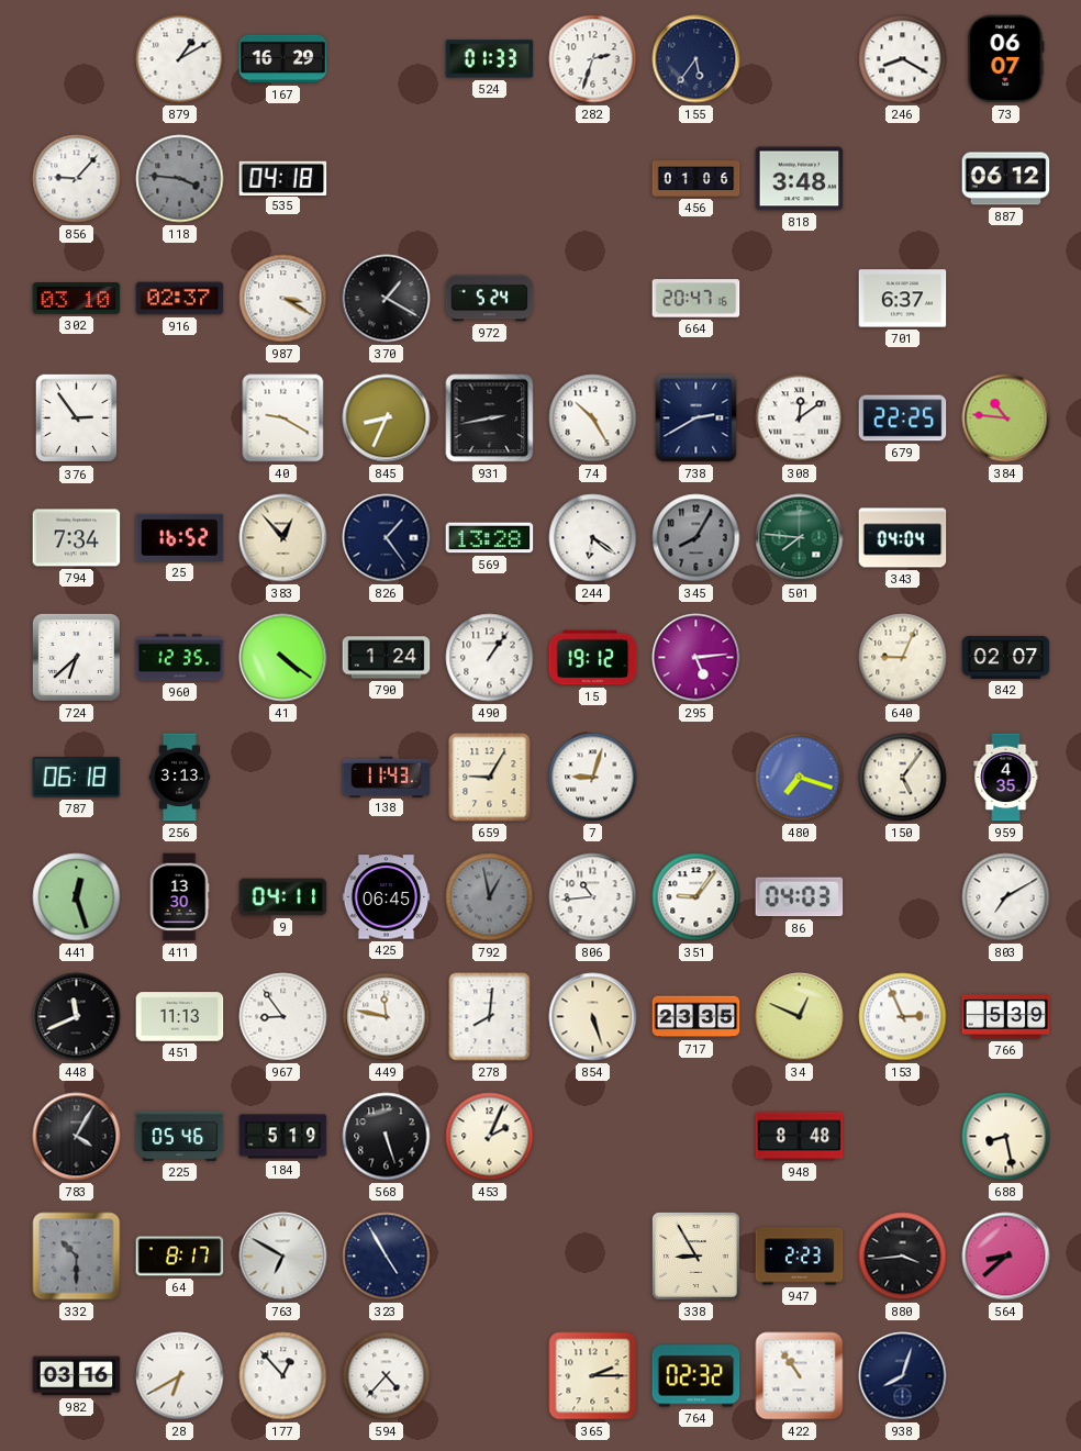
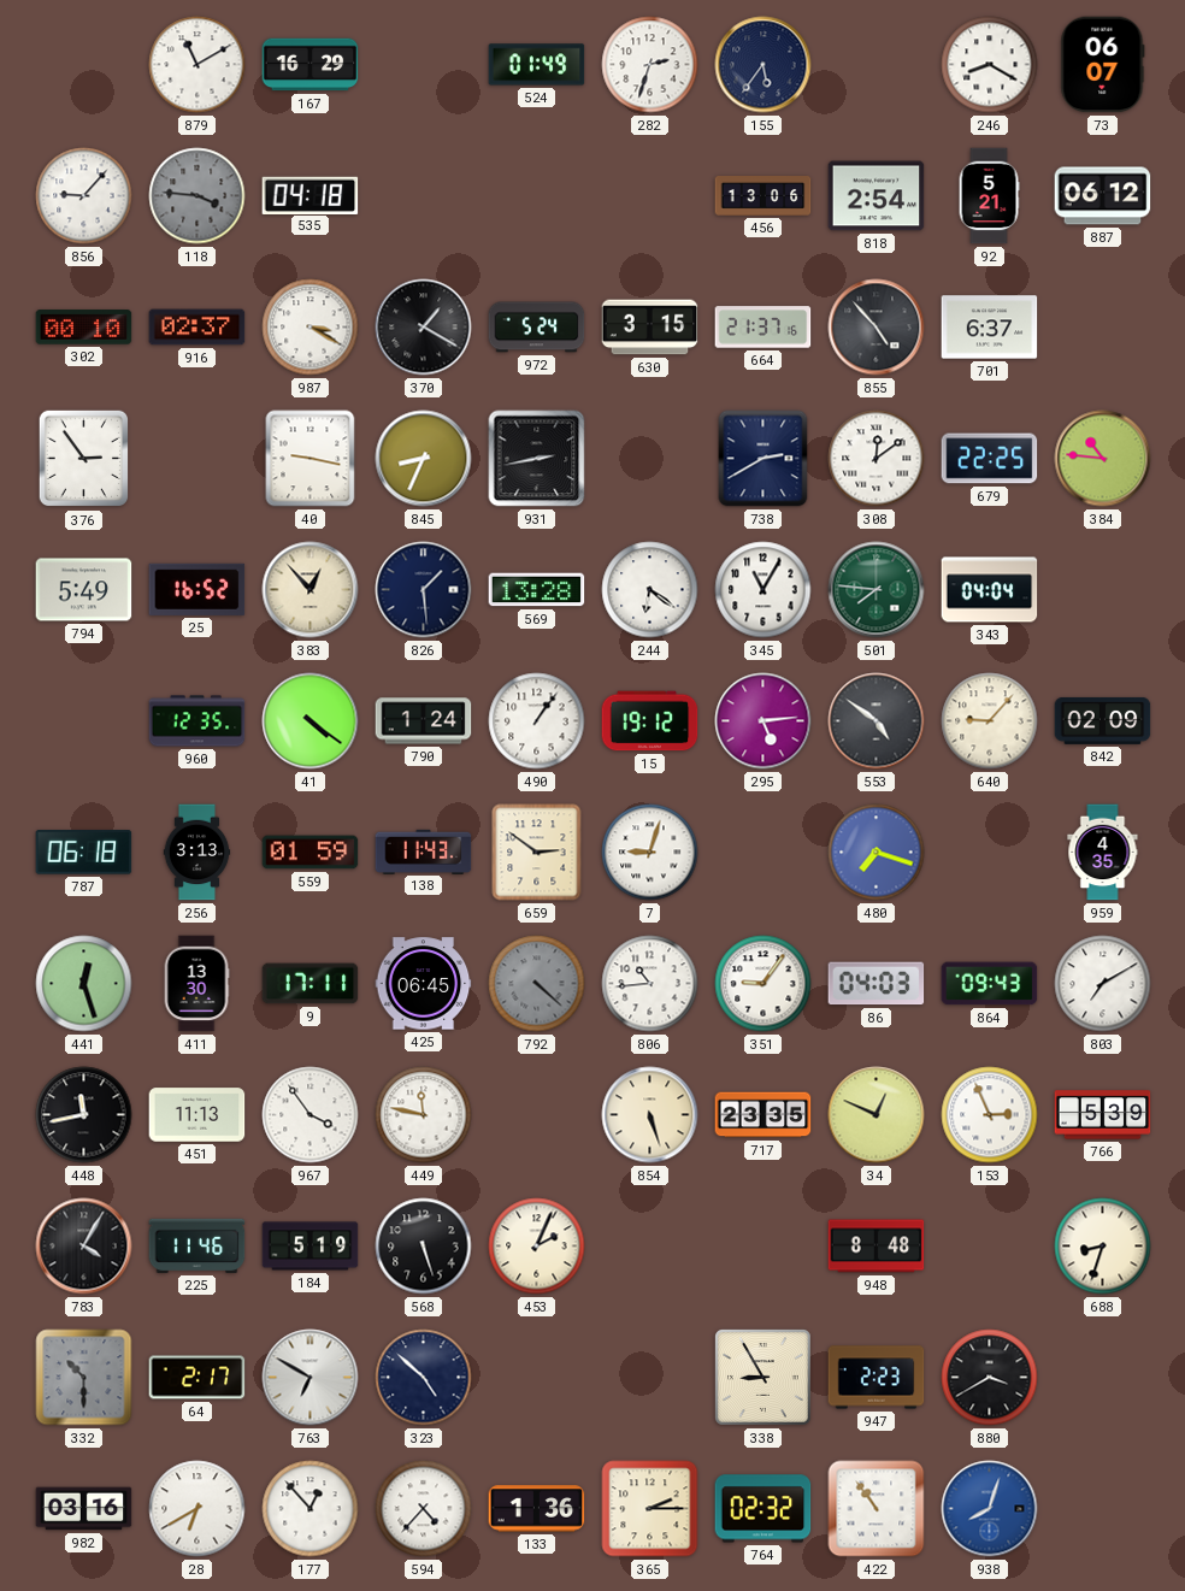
879: 1:10 -> 11:10
524: 01:33 -> 01:49
456: 01:06 -> 13:06
818: 3:48 -> 2:54
92: none -> 5:21
302: 03:10 -> 00:10
630: none -> 3:15
664: 20:47 -> 21:37
855: none -> 4:53
40: 9:20 -> 9:17
74: 10:25 -> none
794: 7:34 -> 5:49
826: 1:24 -> 1:29
345: 8:05 -> 11:05
345 dial: grey -> white
724: 6:38 -> none
553: none -> 4:51
640: 9:04 -> 9:07
842: 02:07 -> 02:09
559: none -> 01:59
659: 9:05 -> 2:51
150: 5:06 -> none
9: 04:11 -> 17:11
792: 12:58 -> 4:22
864: none -> 09:43
448: 11:41 -> 11:43
967: 8:54 -> 3:54
278: 8:01 -> none
225: 05:46 -> 11:46
688: 8:28 -> 8:33
64: 8:17 -> 2:17
323: 4:55 -> 4:52
880: 3:44 -> 3:40
564: 8:38 -> none
133: none -> 1:36
938 dial: navy -> blue
